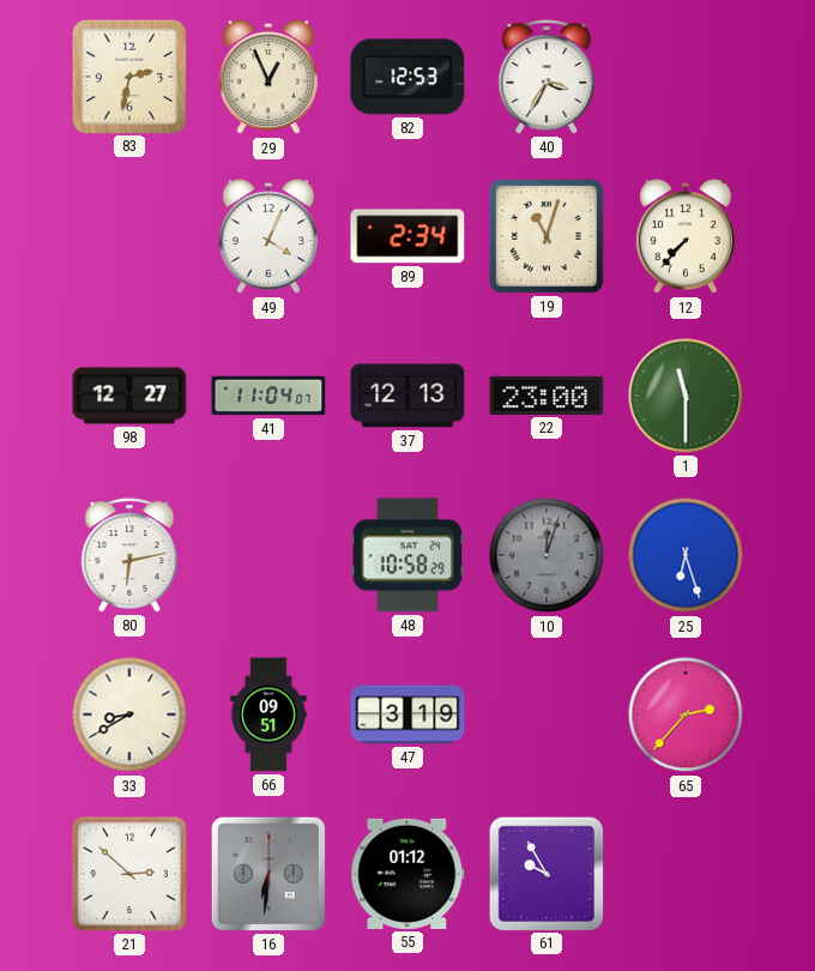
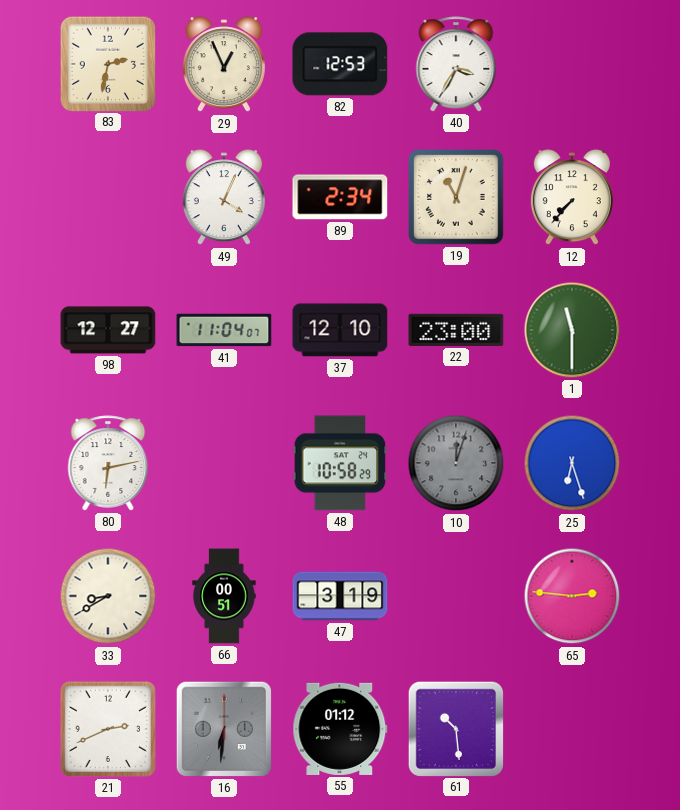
37: 12:13 -> 12:10
66: 09:51 -> 00:51
65: 2:37 -> 2:46
21: 2:52 -> 2:41
61: 9:55 -> 10:29
